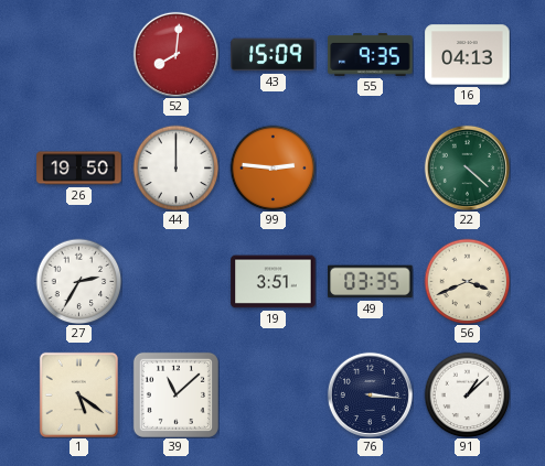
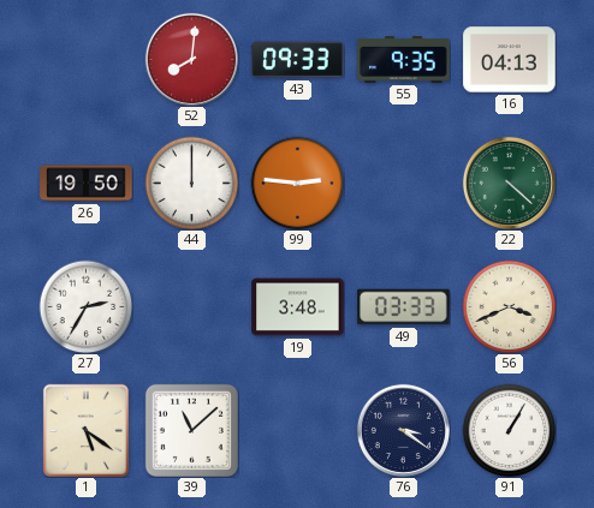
43: 15:09 -> 09:33
19: 3:51 -> 3:48
49: 03:35 -> 03:33
76: 3:16 -> 3:21
91: 1:08 -> 1:05
